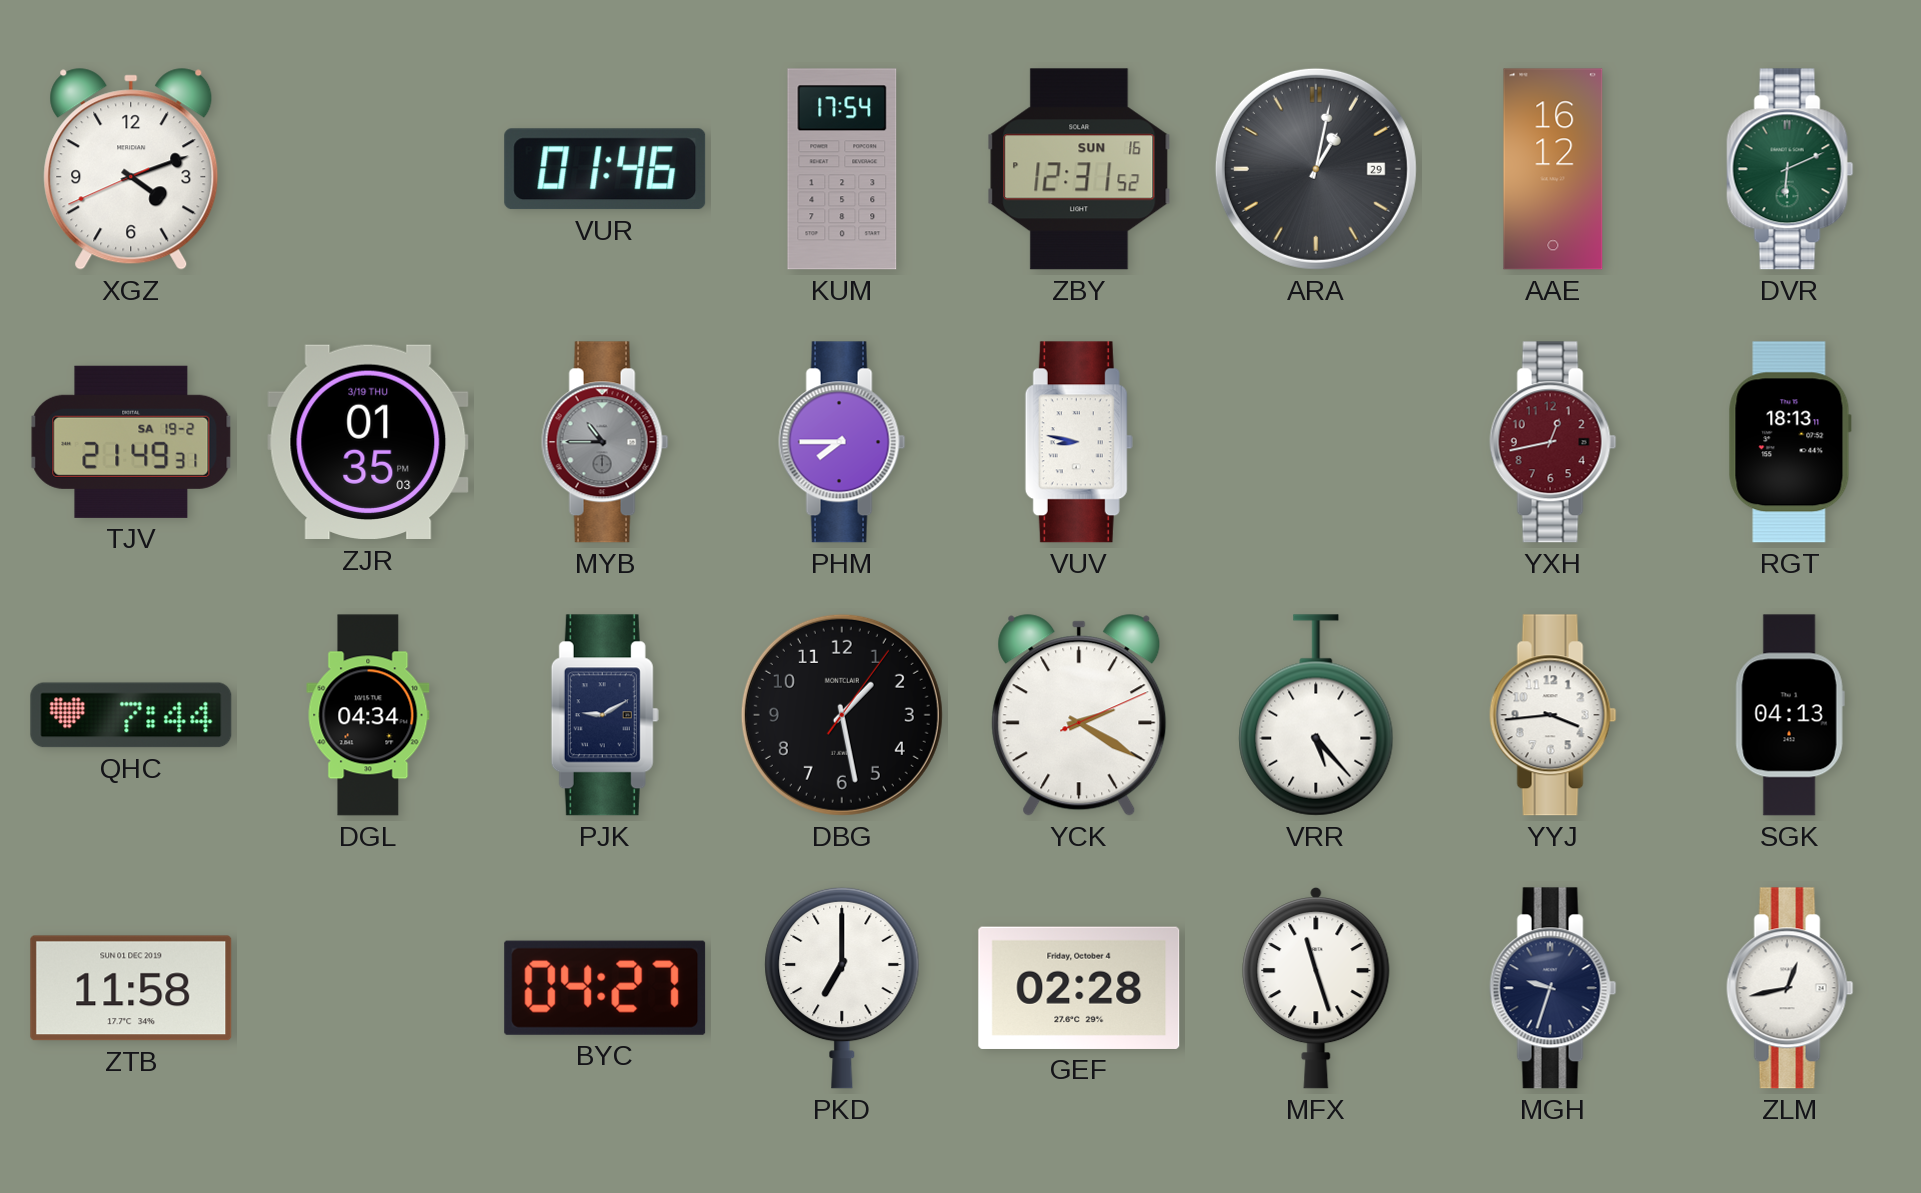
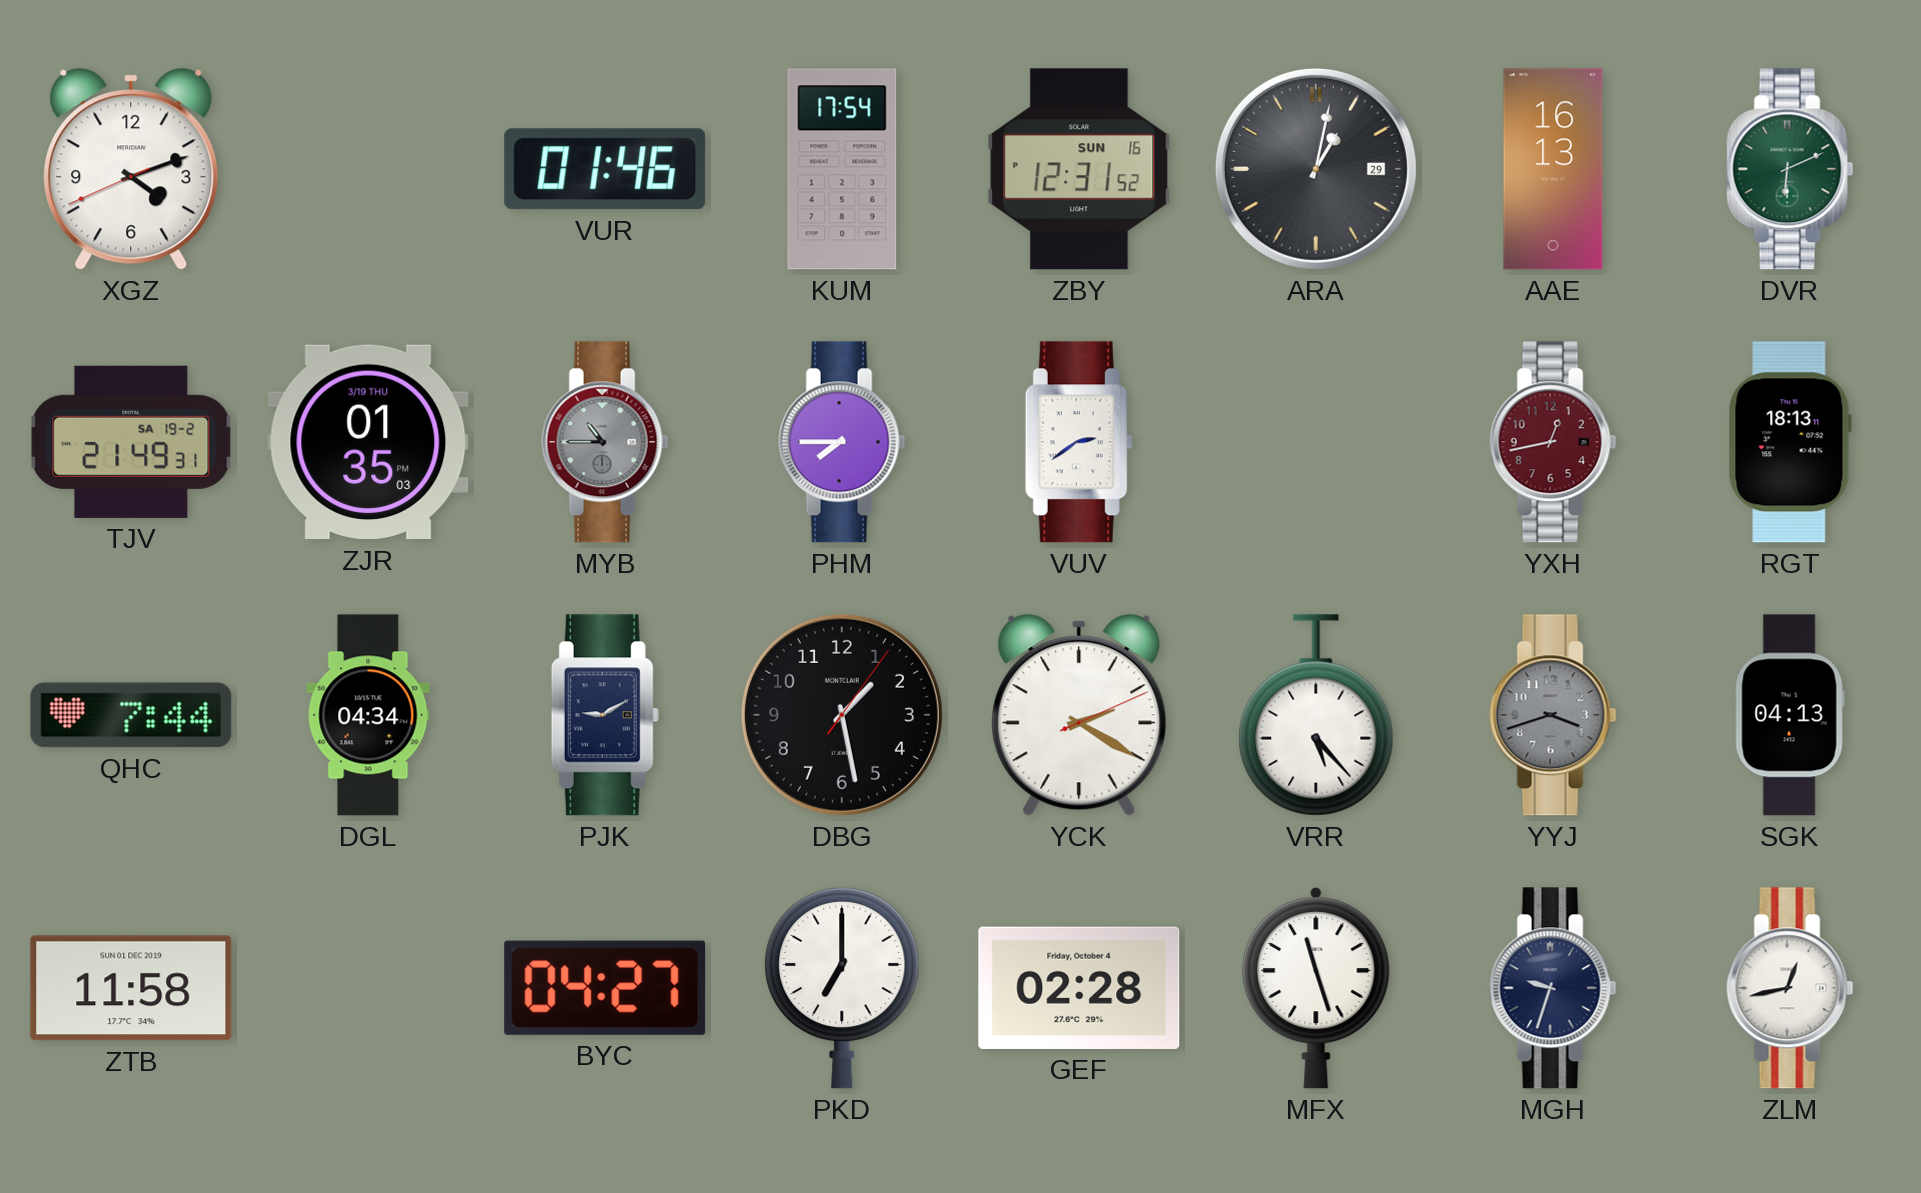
AAE: 16:12 -> 16:13
VUV: 8:47 -> 2:39
YYJ: 3:44 -> 3:42
YYJ dial: white -> grey
